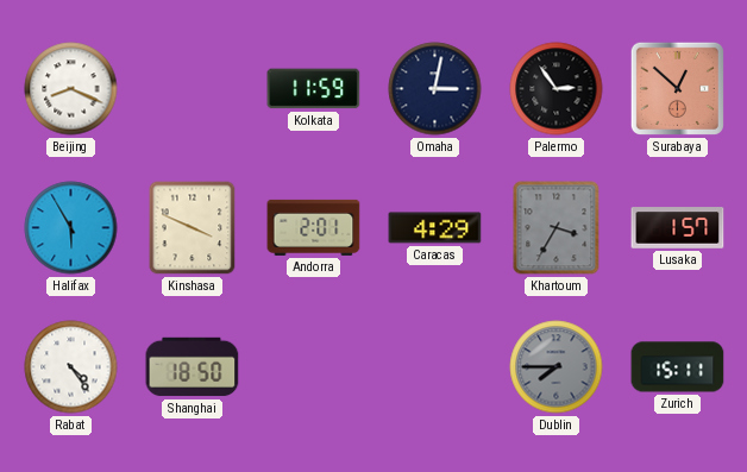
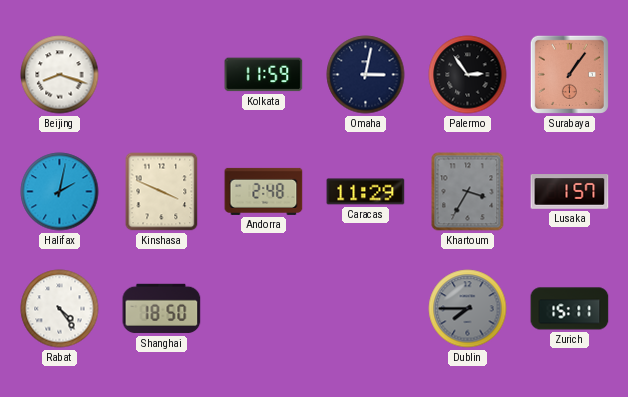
Beijing: 8:19 -> 8:18
Surabaya: 12:52 -> 1:06
Halifax: 5:55 -> 2:02
Andorra: 2:01 -> 2:48
Caracas: 4:29 -> 11:29
